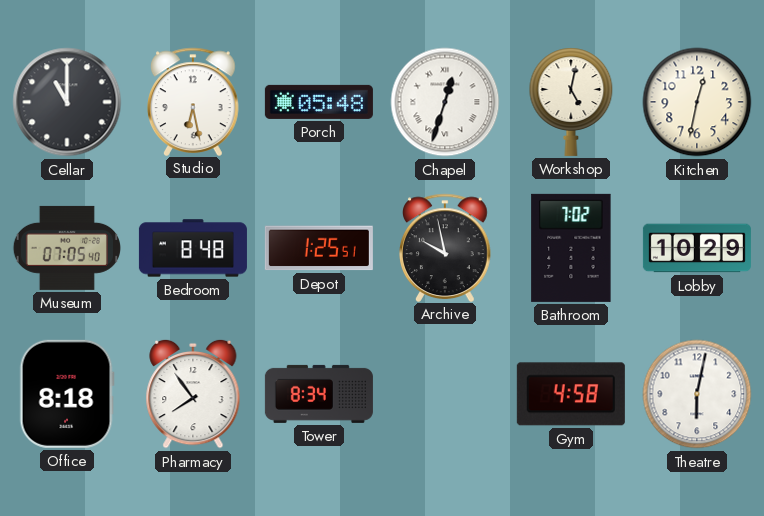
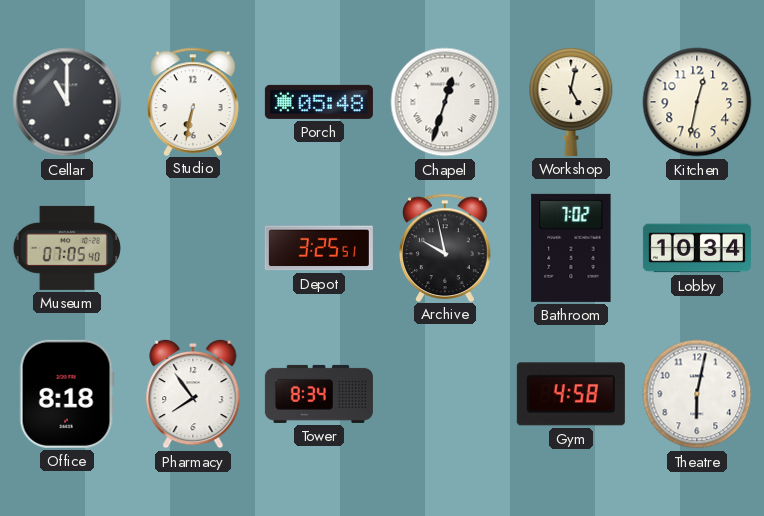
Studio: 6:28 -> 6:32
Bedroom: 8:48 -> none
Depot: 1:25 -> 3:25
Lobby: 10:29 -> 10:34
